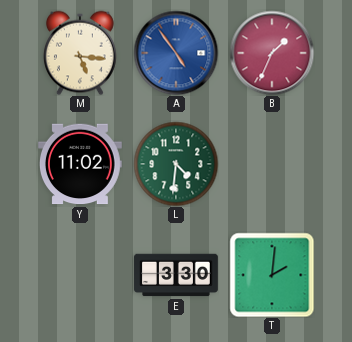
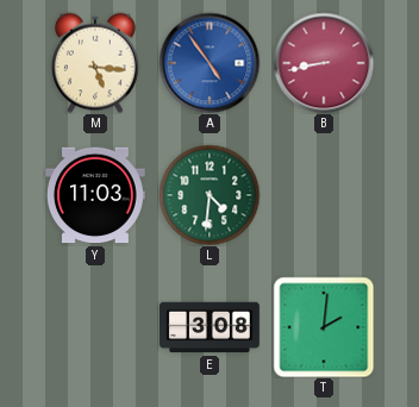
B: 1:34 -> 8:43
Y: 11:02 -> 11:03
E: 3:30 -> 3:08
